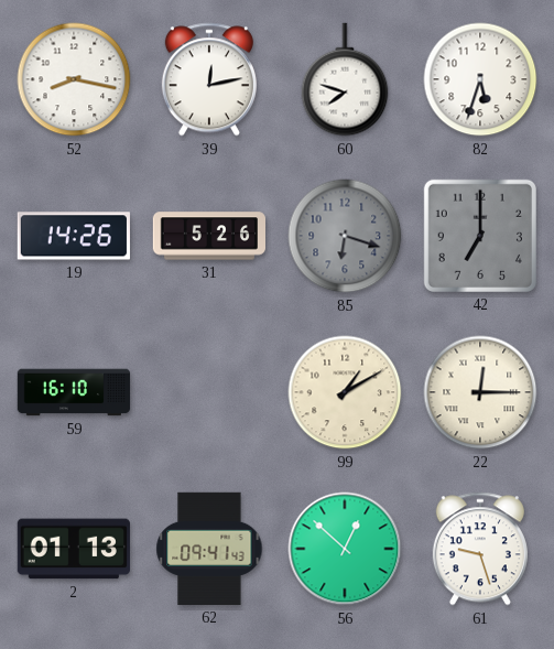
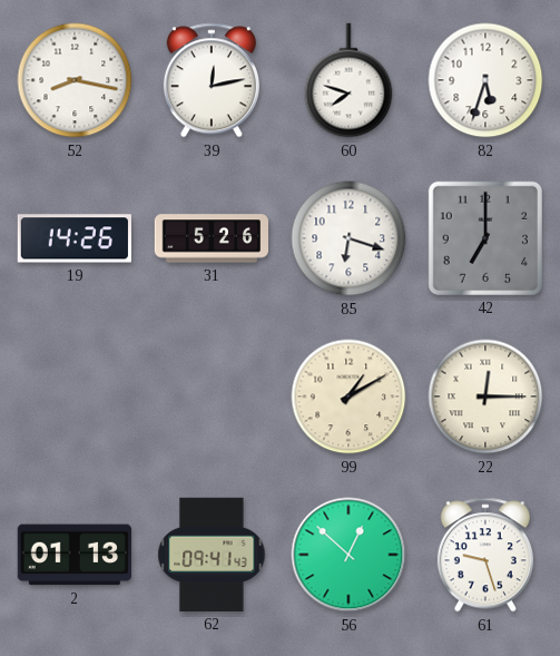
85 dial: grey -> white
59: 16:10 -> none
